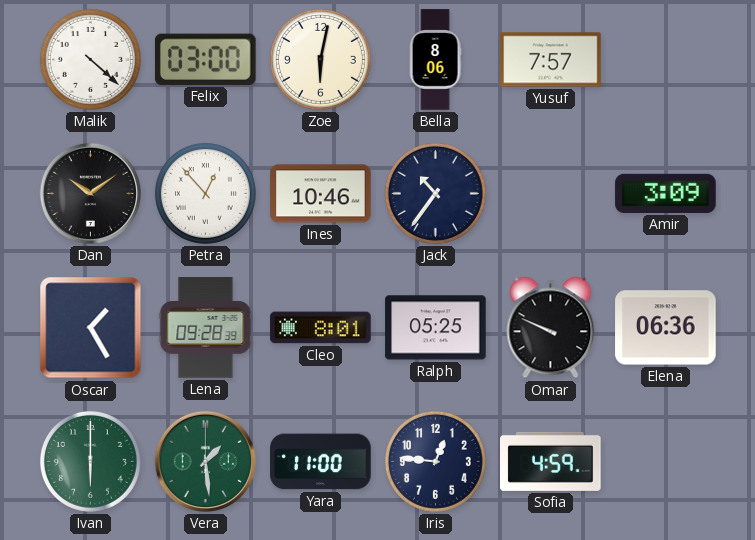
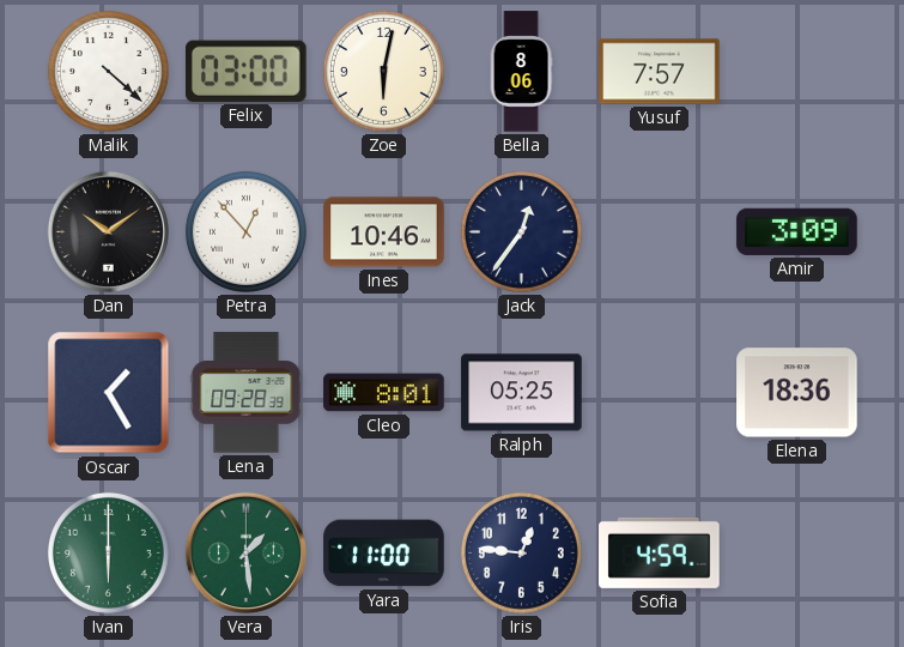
Jack: 10:36 -> 12:36
Omar: 9:49 -> none
Elena: 06:36 -> 18:36
